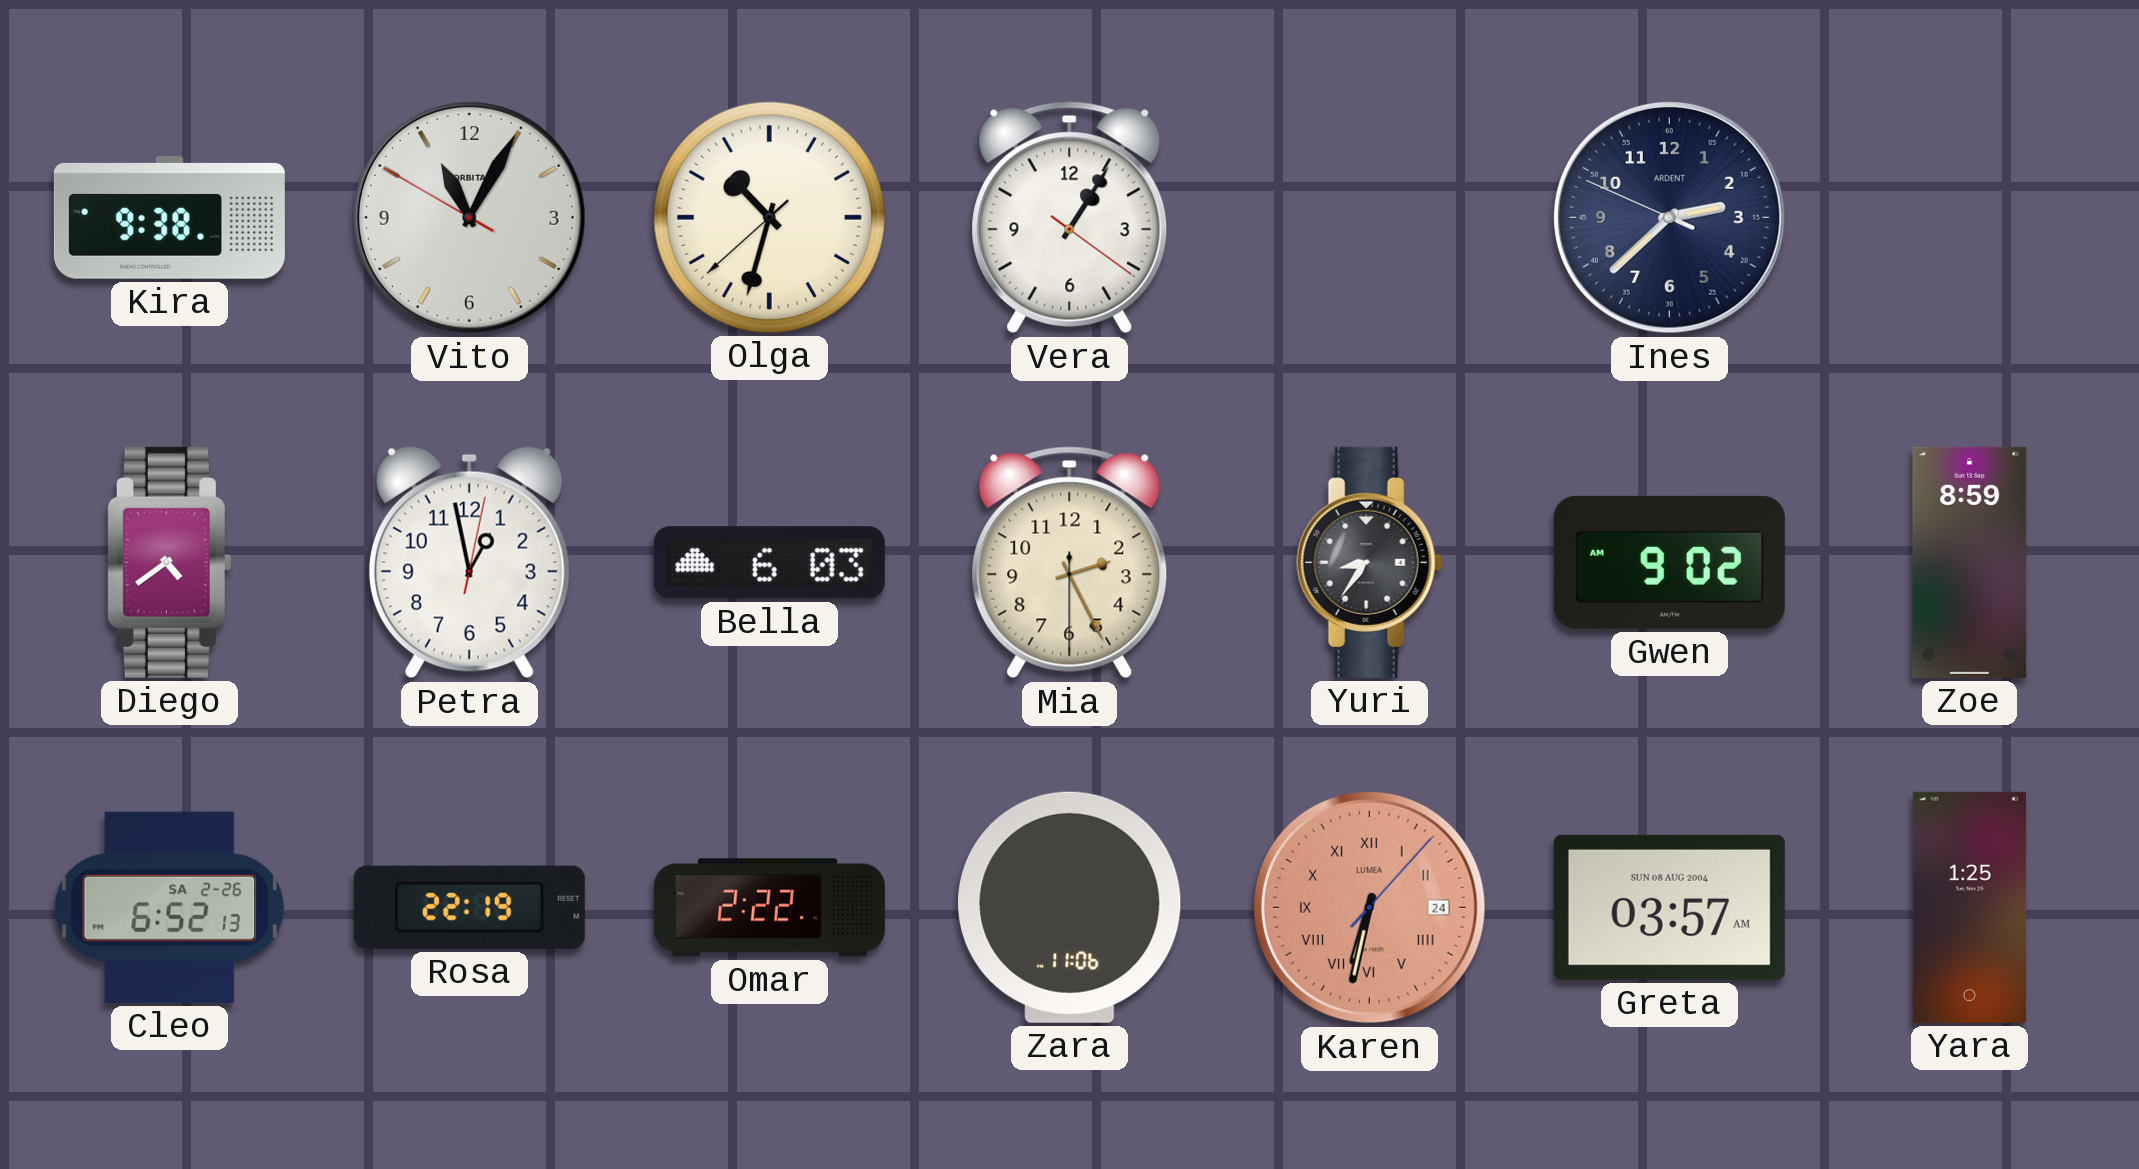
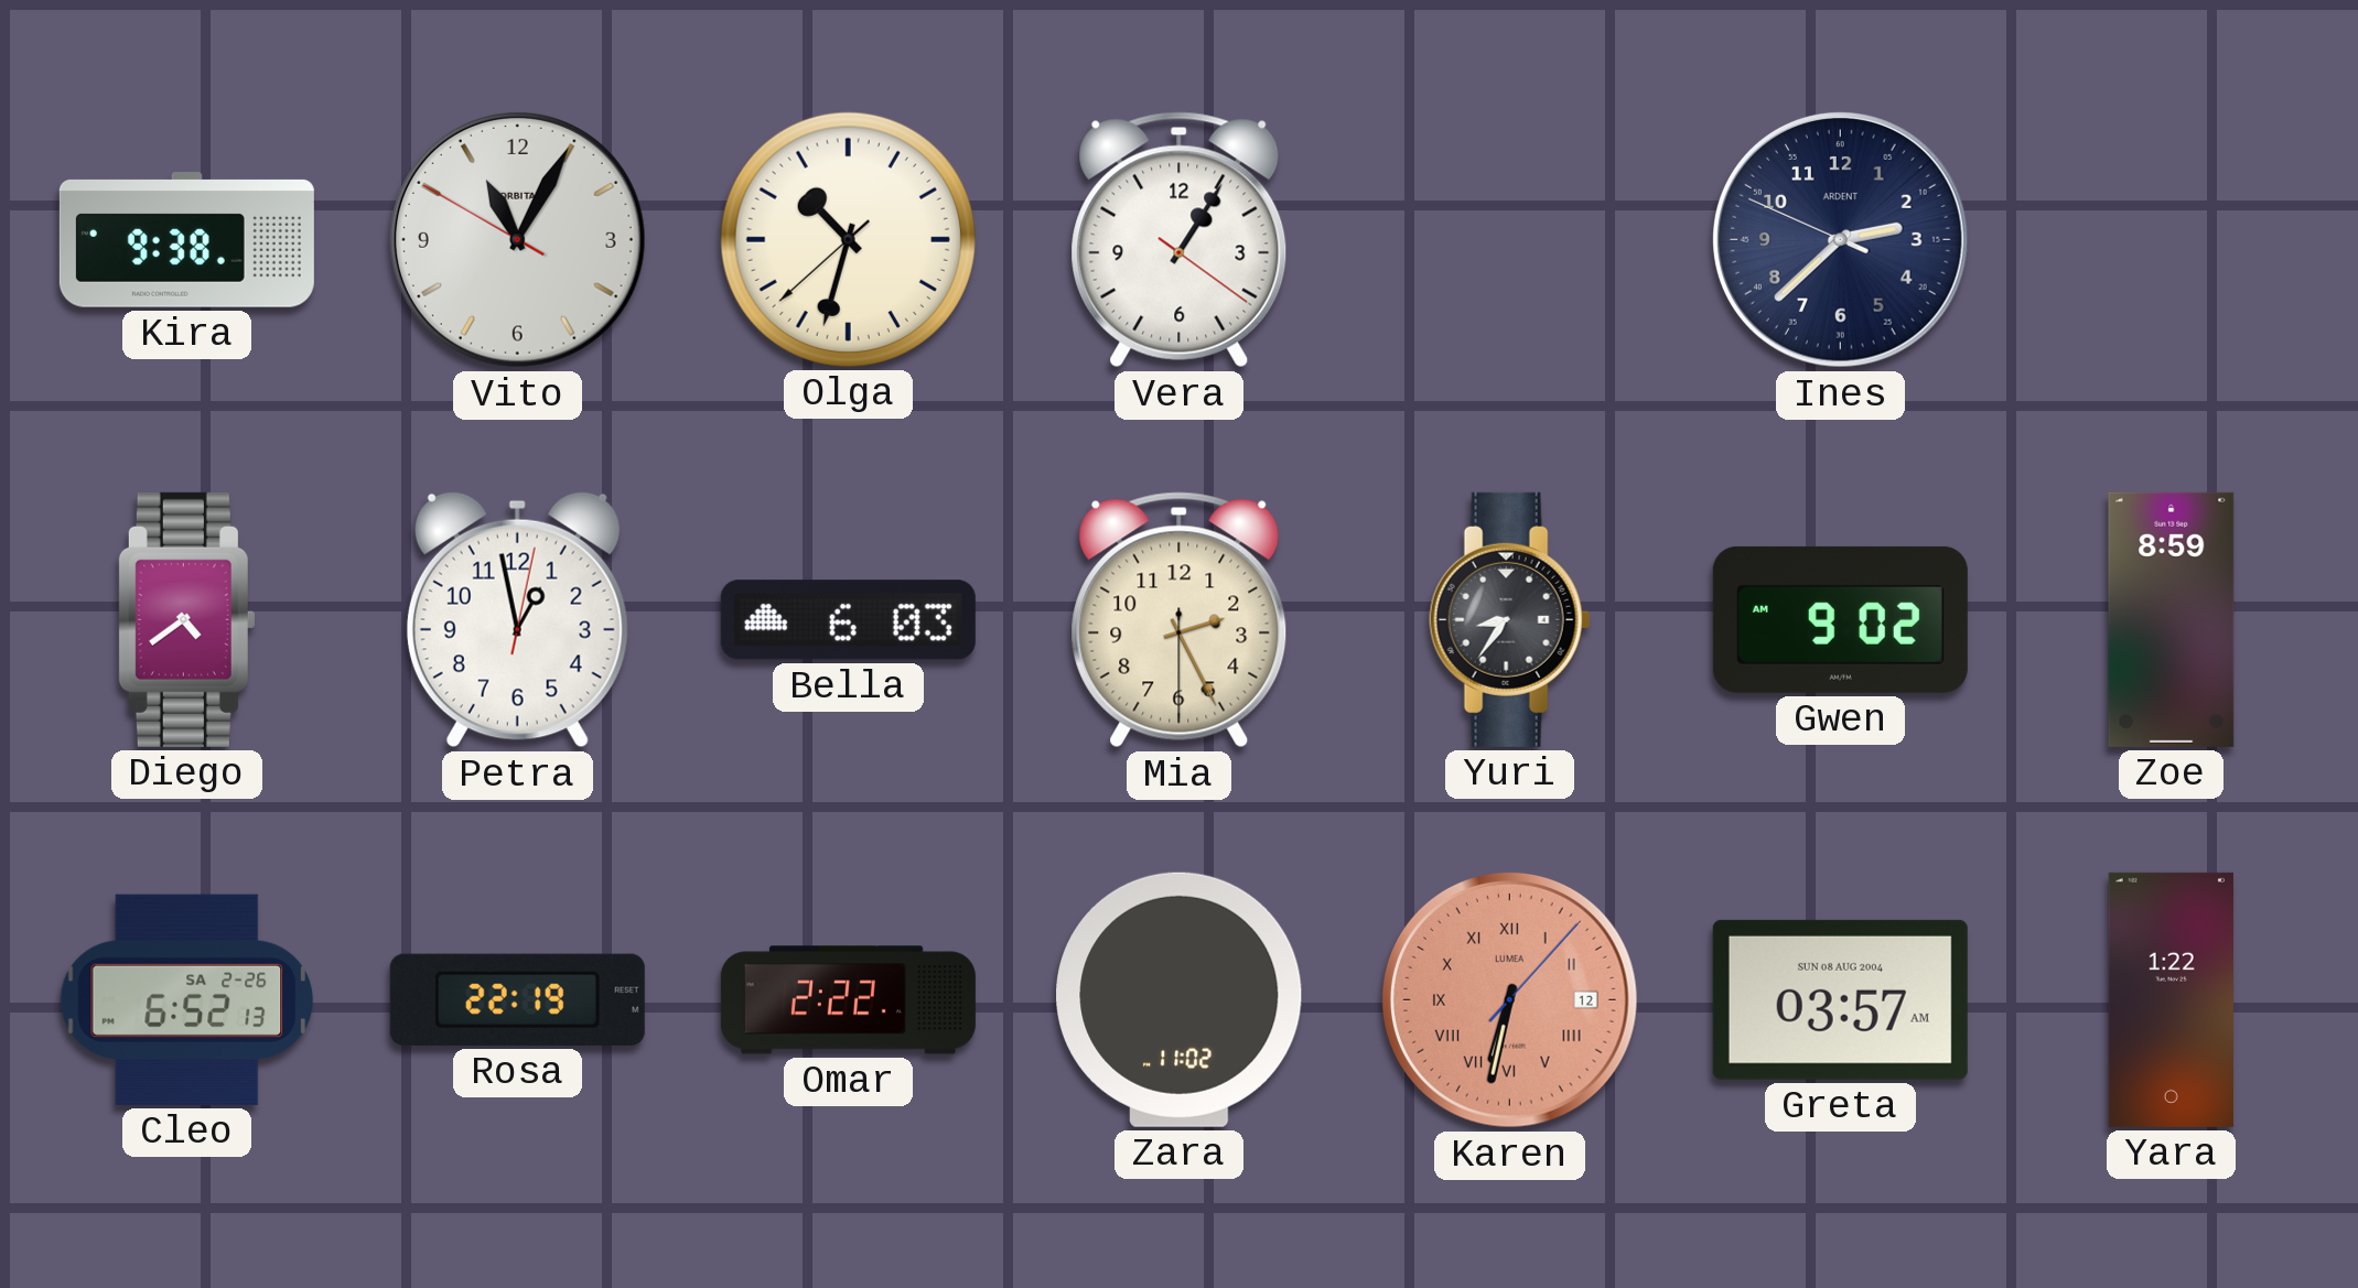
Zara: 11:06 -> 11:02
Karen date: 24 -> 12
Yara: 1:25 -> 1:22
